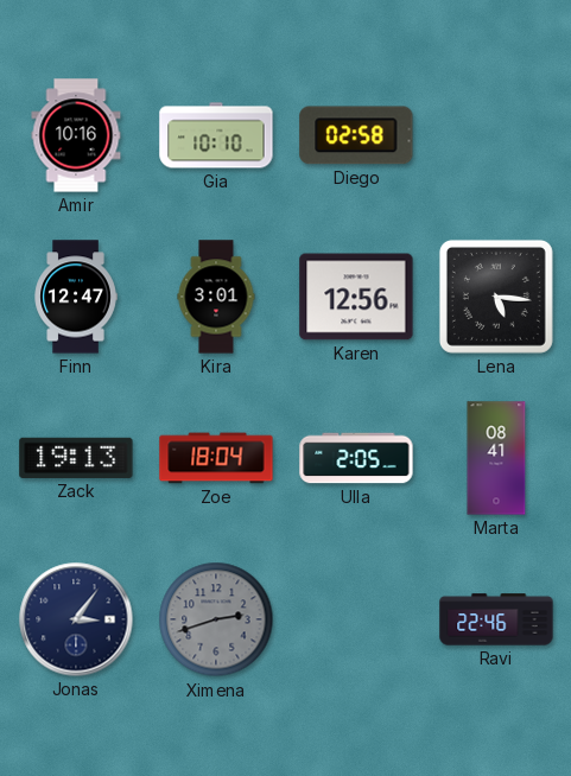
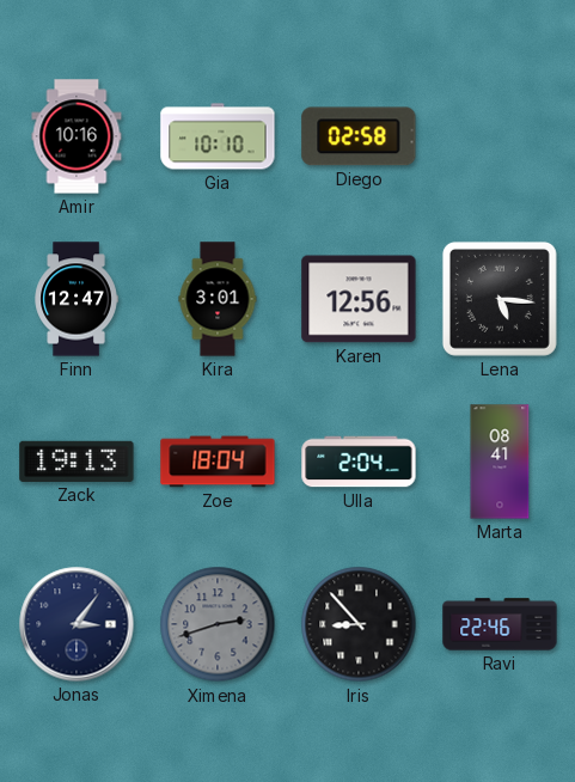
Ulla: 2:05 -> 2:04
Iris: none -> 8:53
